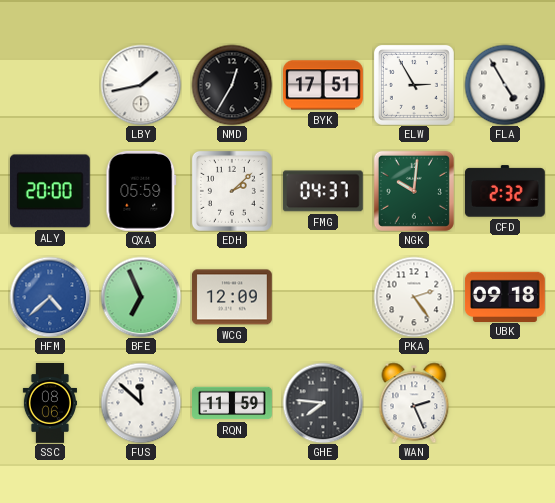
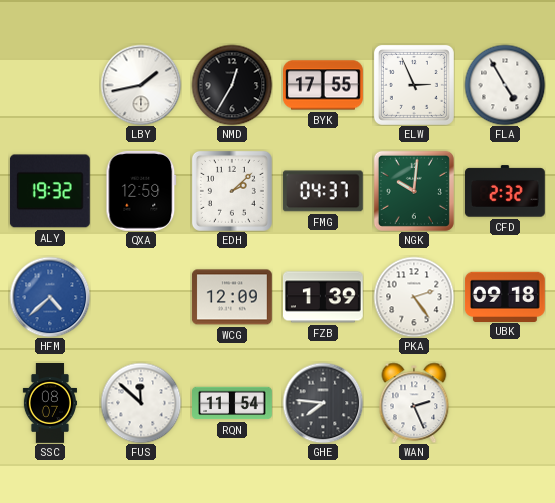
BYK: 17:51 -> 17:55
ELW: 2:55 -> 2:56
ALY: 20:00 -> 19:32
QXA: 05:59 -> 12:59
BFE: 6:56 -> none
FZB: none -> 1:39
SSC: 08:06 -> 08:07
RQN: 11:59 -> 11:54
